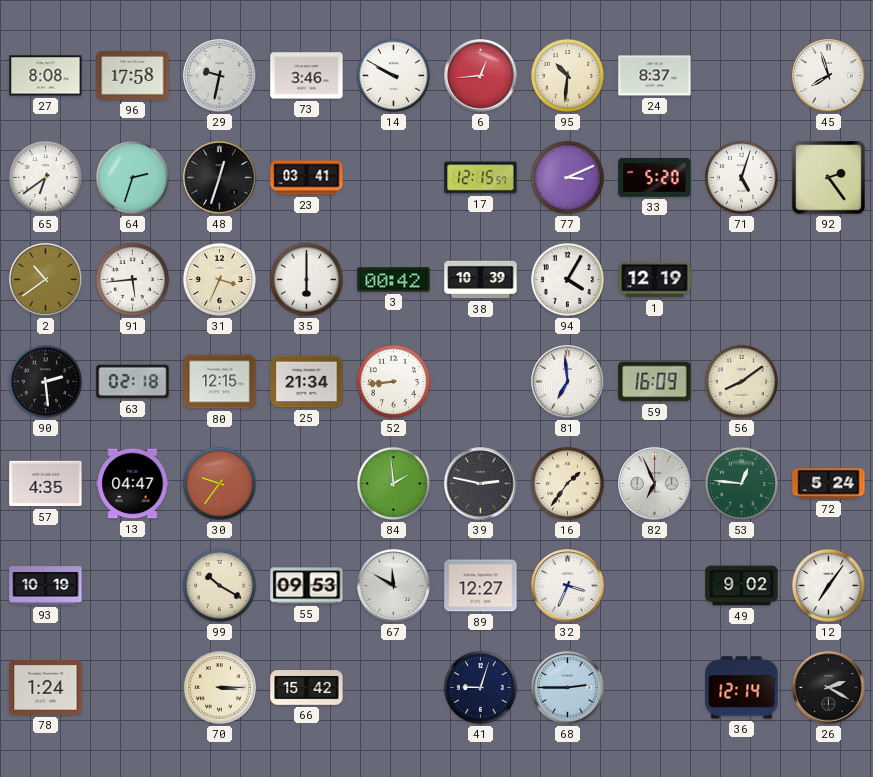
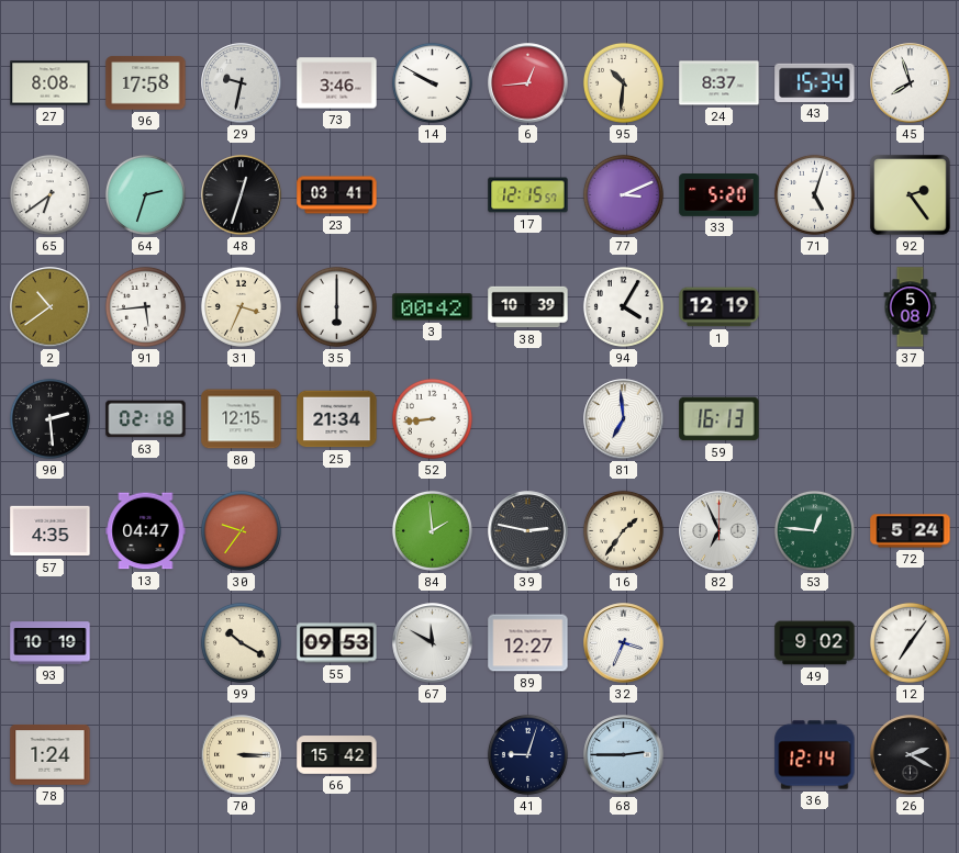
43: none -> 15:34
37: none -> 5:08
59: 16:09 -> 16:13
56: 8:09 -> none
